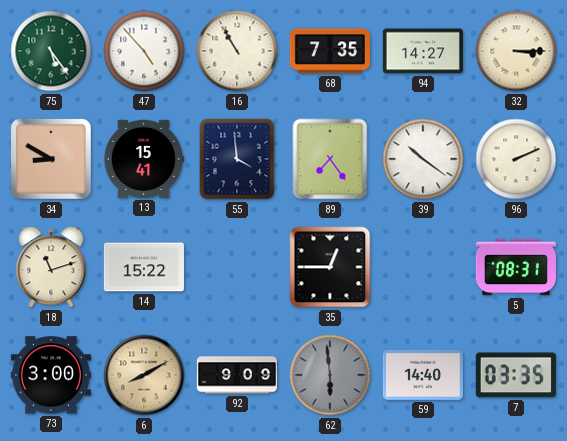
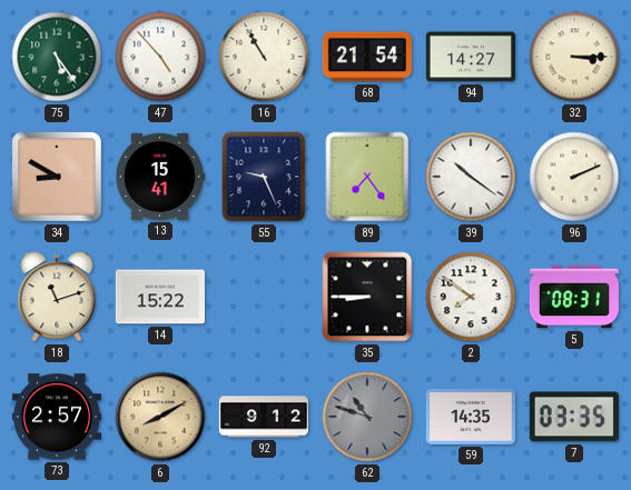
68: 7:35 -> 21:54
55: 3:59 -> 9:26
35: 12:45 -> 8:45
2: none -> 7:51
73: 3:00 -> 2:57
92: 9:09 -> 9:12
62: 5:59 -> 10:48
59: 14:40 -> 14:35
